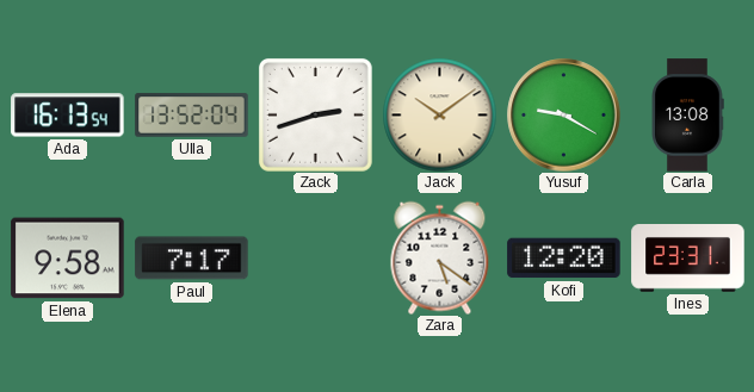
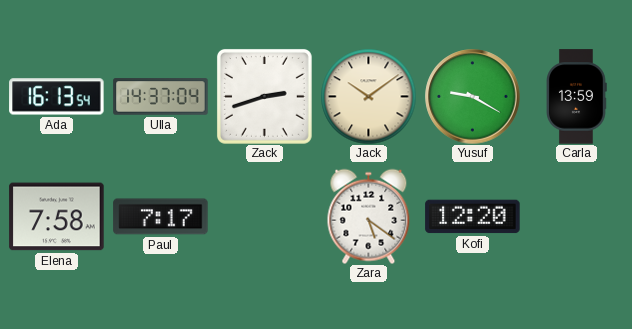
Ulla: 13:52 -> 14:37
Carla: 13:08 -> 13:59
Elena: 9:58 -> 7:58
Ines: 23:31 -> none
